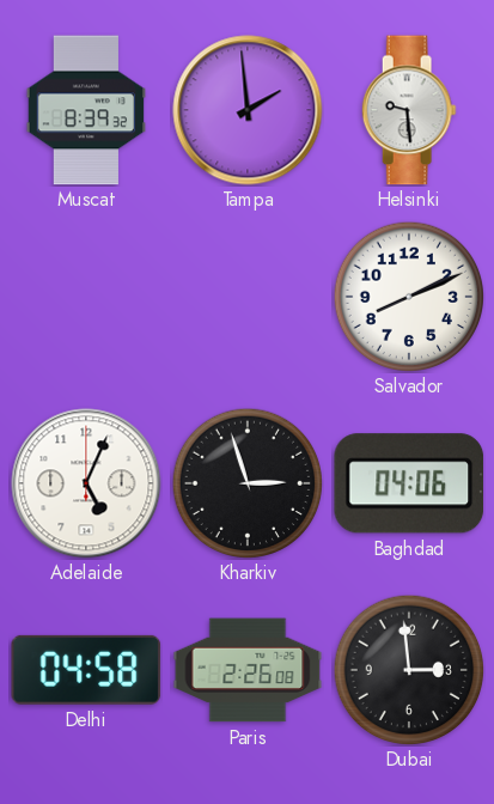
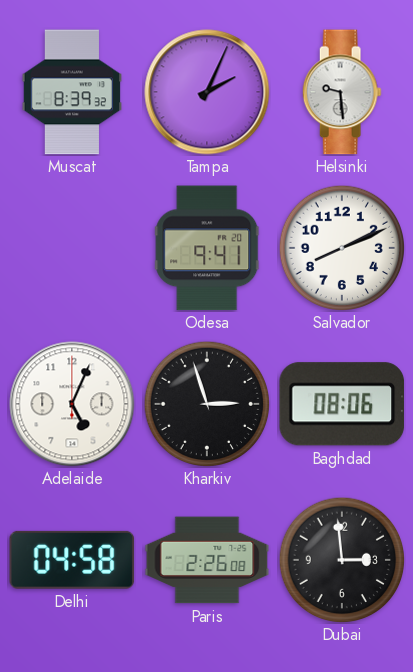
Tampa: 1:59 -> 2:04
Odesa: none -> 9:41
Baghdad: 04:06 -> 08:06
